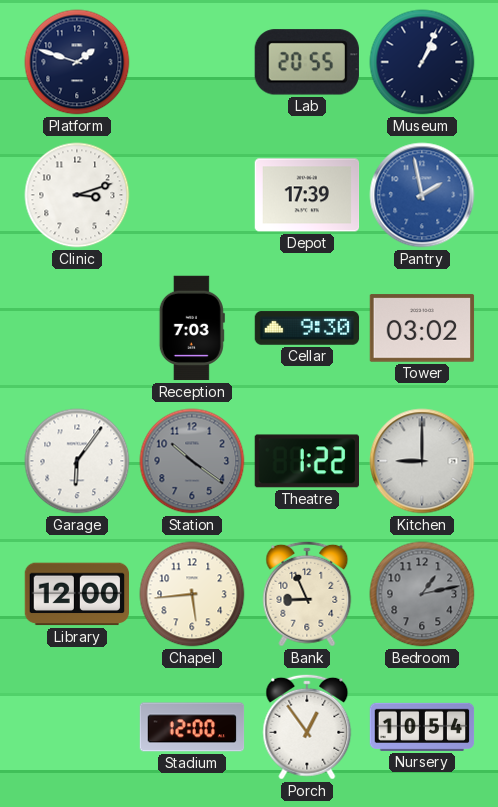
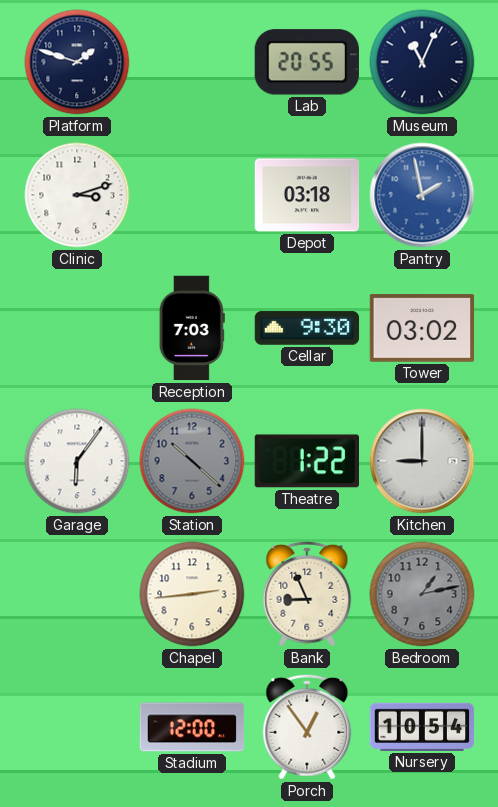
Museum: 1:04 -> 11:04
Depot: 17:39 -> 03:18
Station: 10:21 -> 10:22
Library: 12:00 -> none
Chapel: 5:44 -> 2:44
